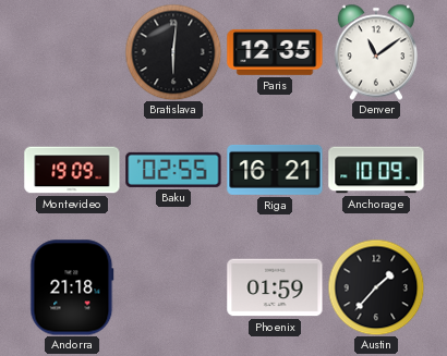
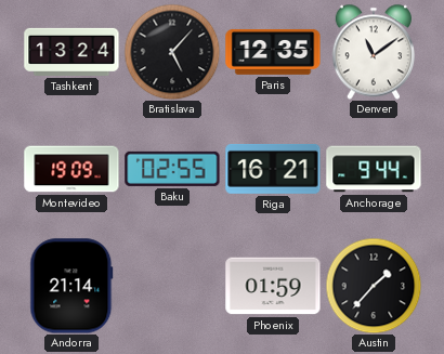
Tashkent: none -> 13:24
Bratislava: 6:01 -> 5:07
Anchorage: 10:09 -> 9:44
Andorra: 21:18 -> 21:14
